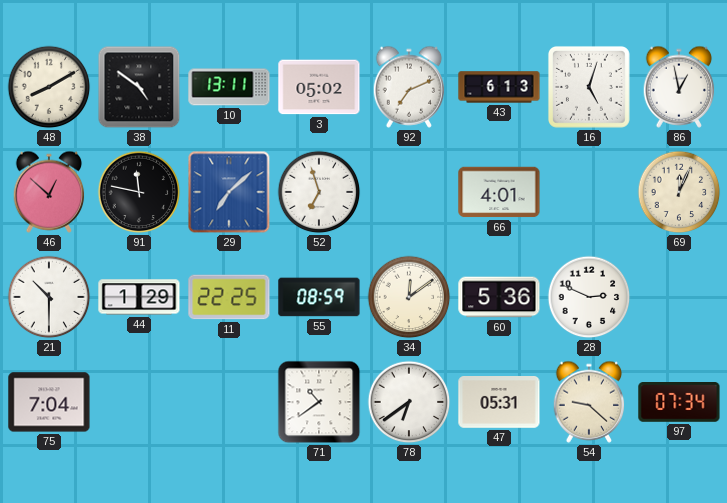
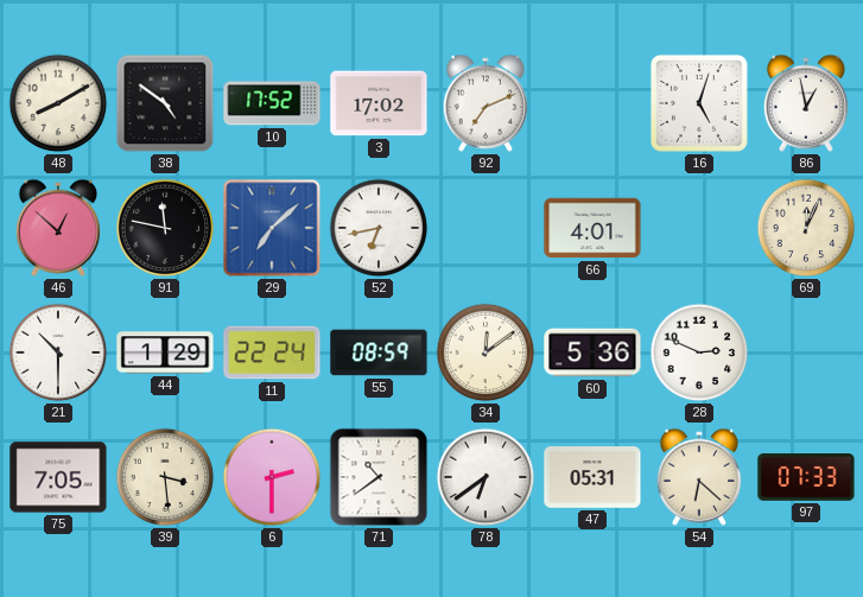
10: 13:11 -> 17:52
3: 05:02 -> 17:02
43: 6:13 -> none
52: 6:57 -> 6:43
11: 22:25 -> 22:24
75: 7:04 -> 7:05
39: none -> 3:29
6: none -> 2:30
54: 9:22 -> 6:22
97: 07:34 -> 07:33
